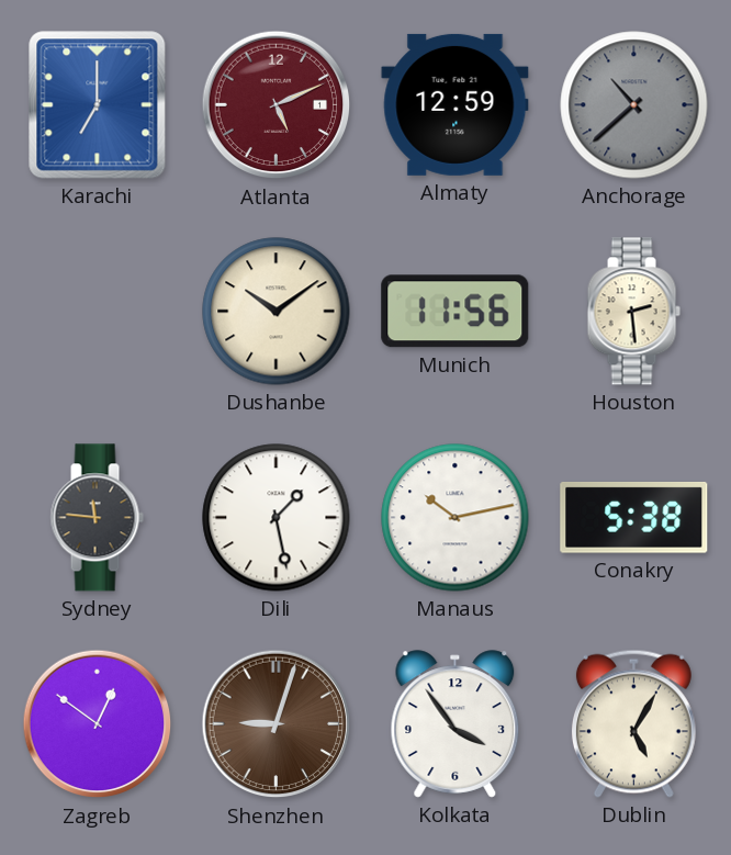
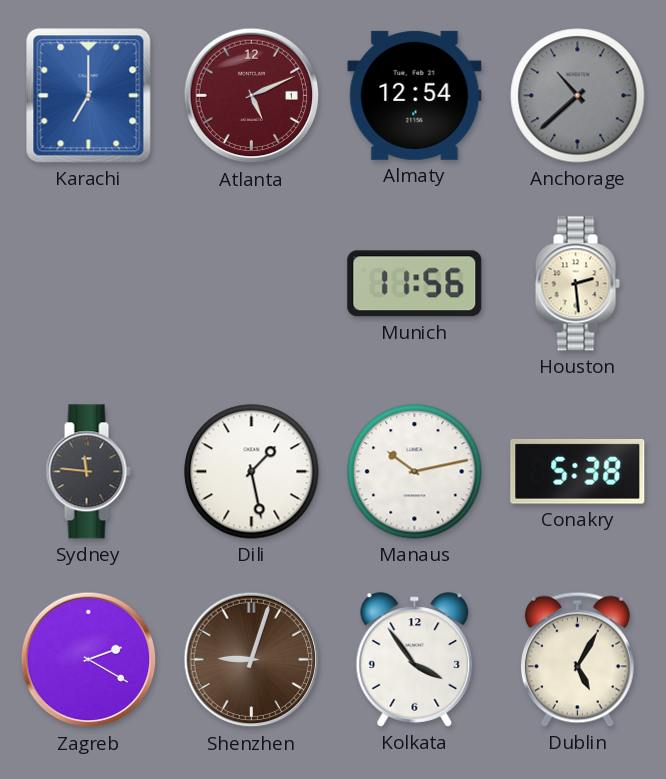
Almaty: 12:59 -> 12:54
Dushanbe: 10:09 -> none
Zagreb: 12:51 -> 2:20
